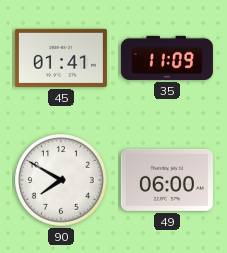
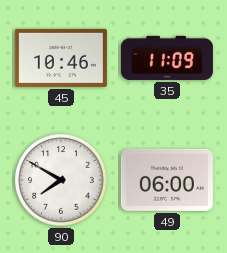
45: 01:41 -> 10:46
